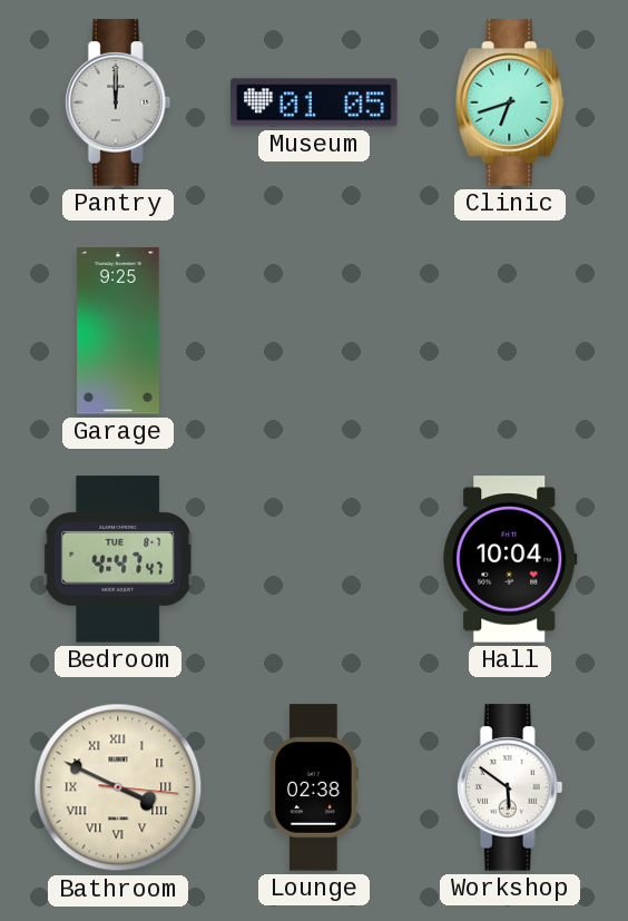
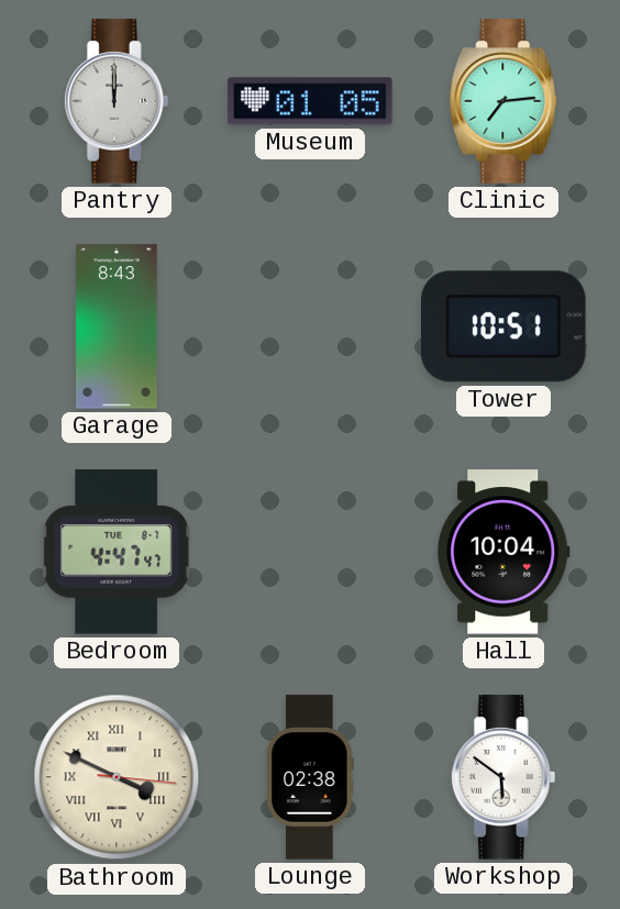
Clinic: 6:42 -> 7:14
Garage: 9:25 -> 8:43
Tower: none -> 10:51
